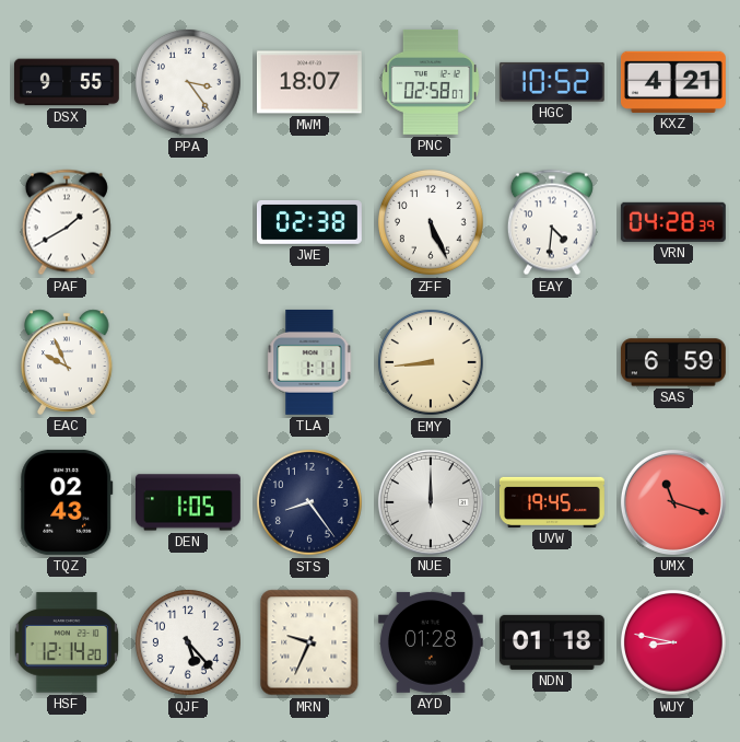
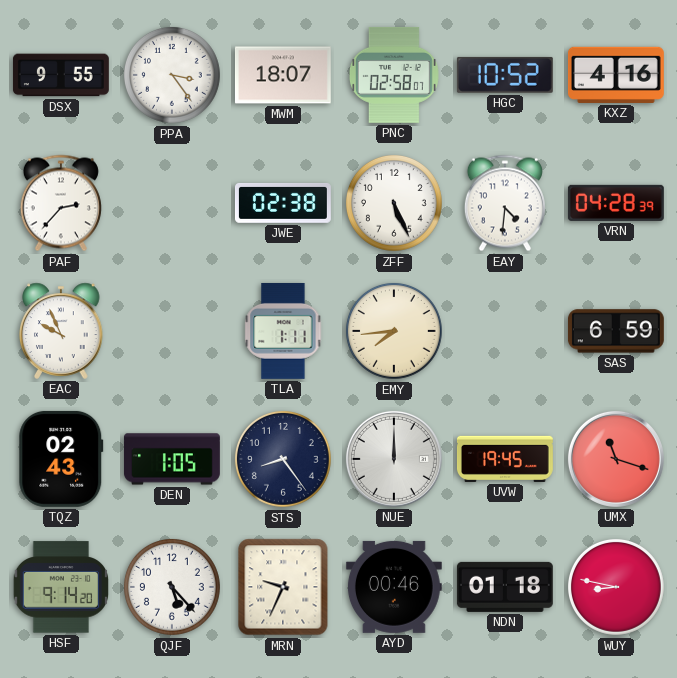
KXZ: 4:21 -> 4:16
PAF: 1:40 -> 2:37
EMY: 8:44 -> 7:44
HSF: 12:14 -> 9:14
AYD: 01:28 -> 00:46
